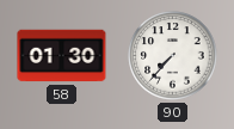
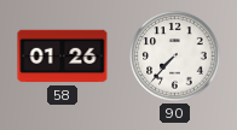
58: 01:30 -> 01:26
